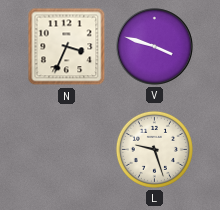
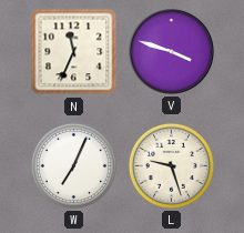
N: 3:34 -> 11:34
W: none -> 7:04
